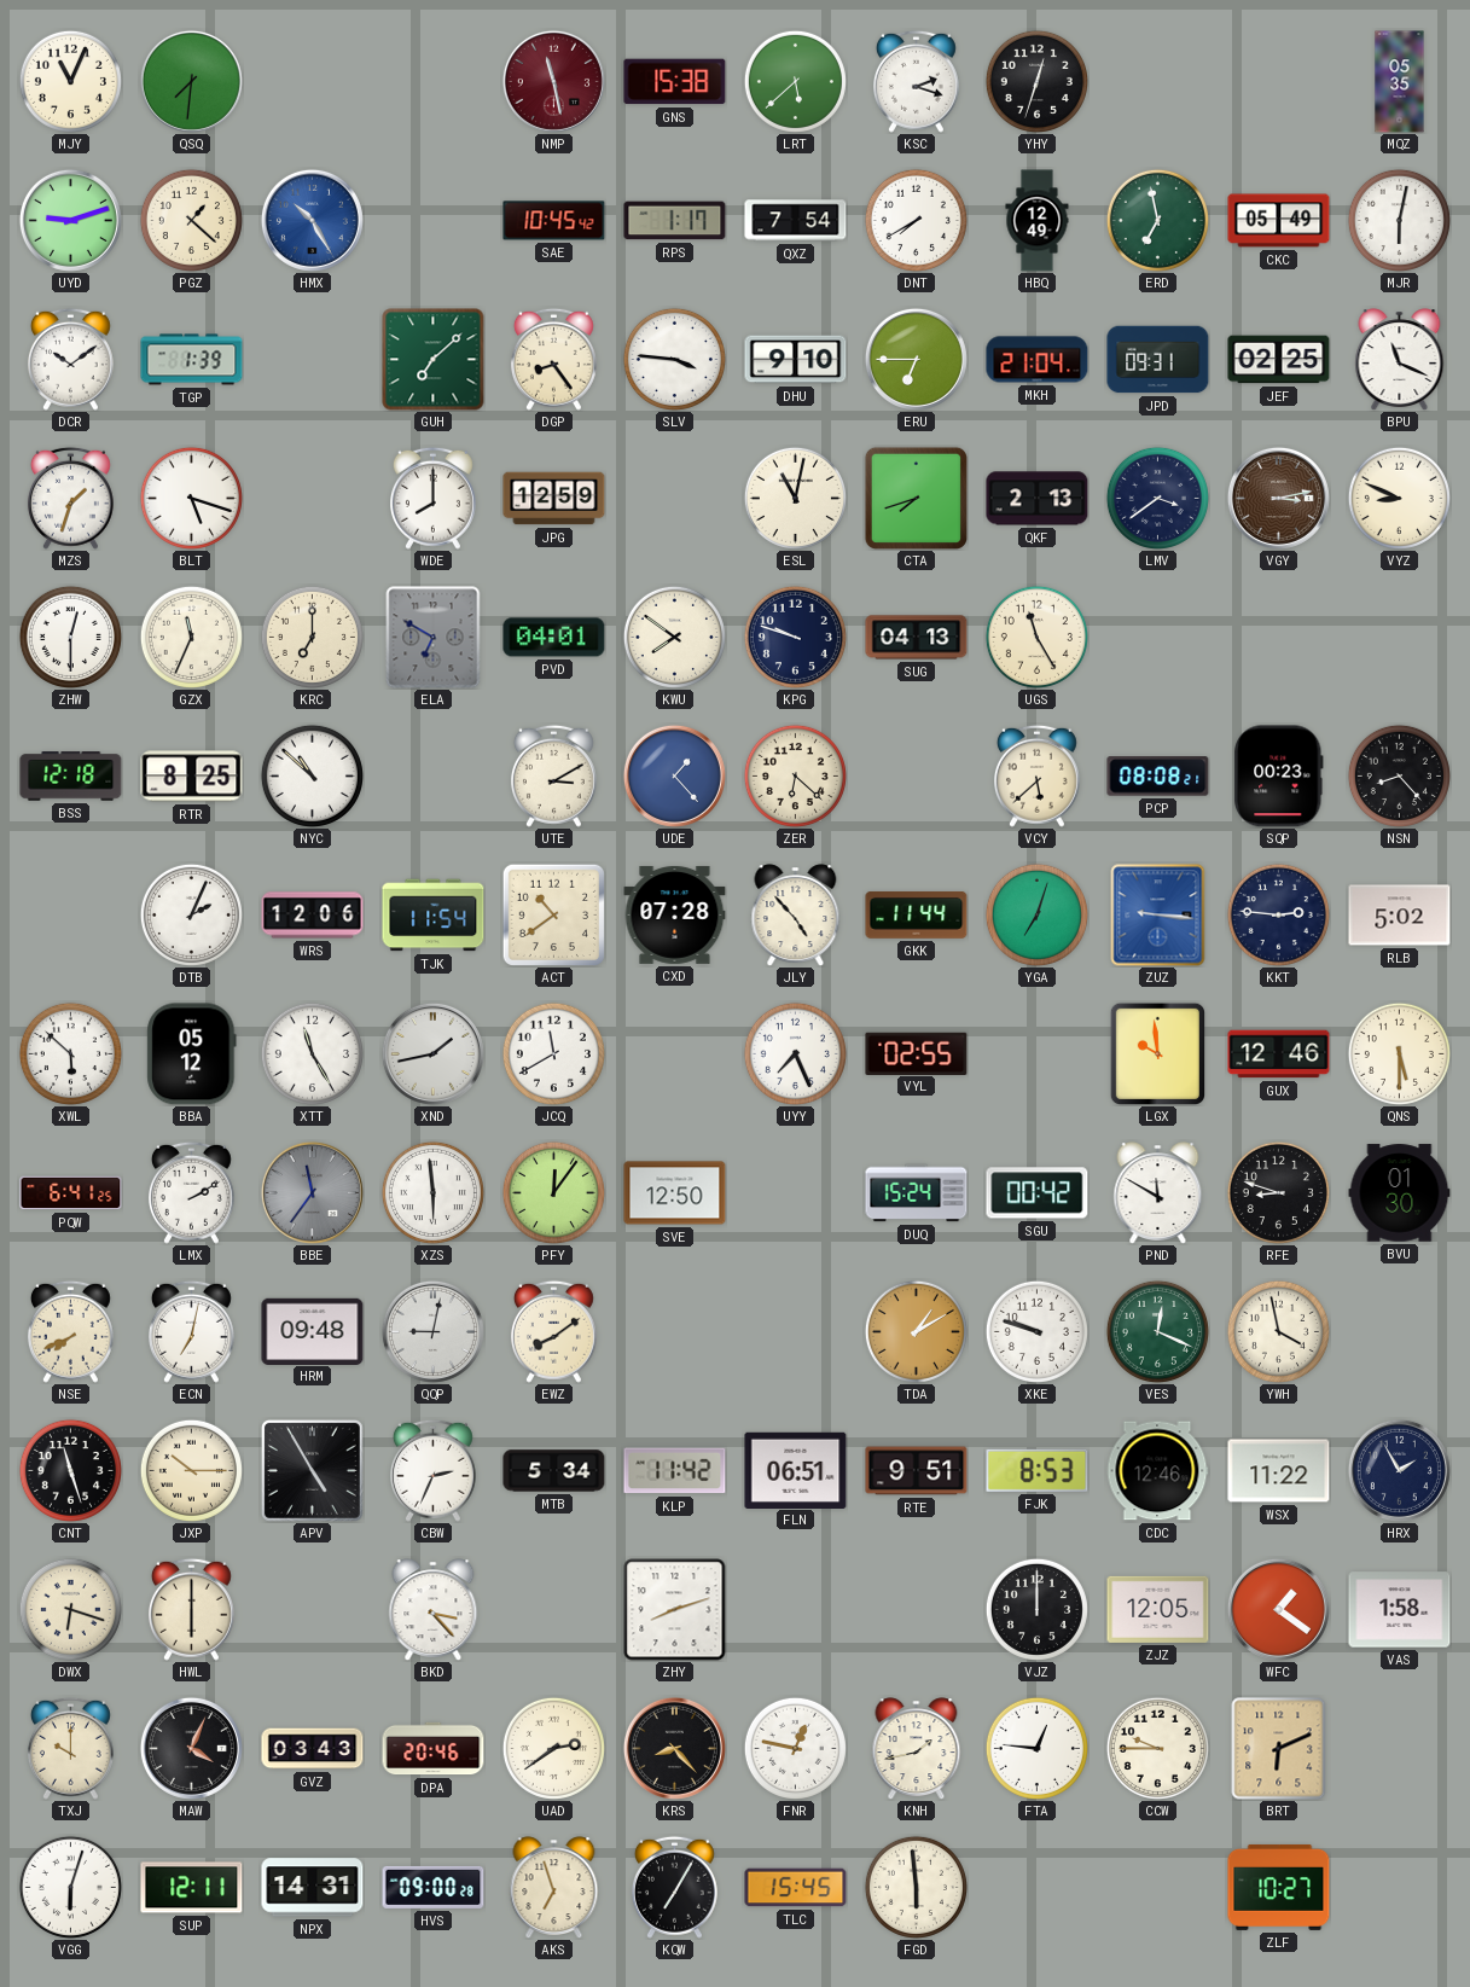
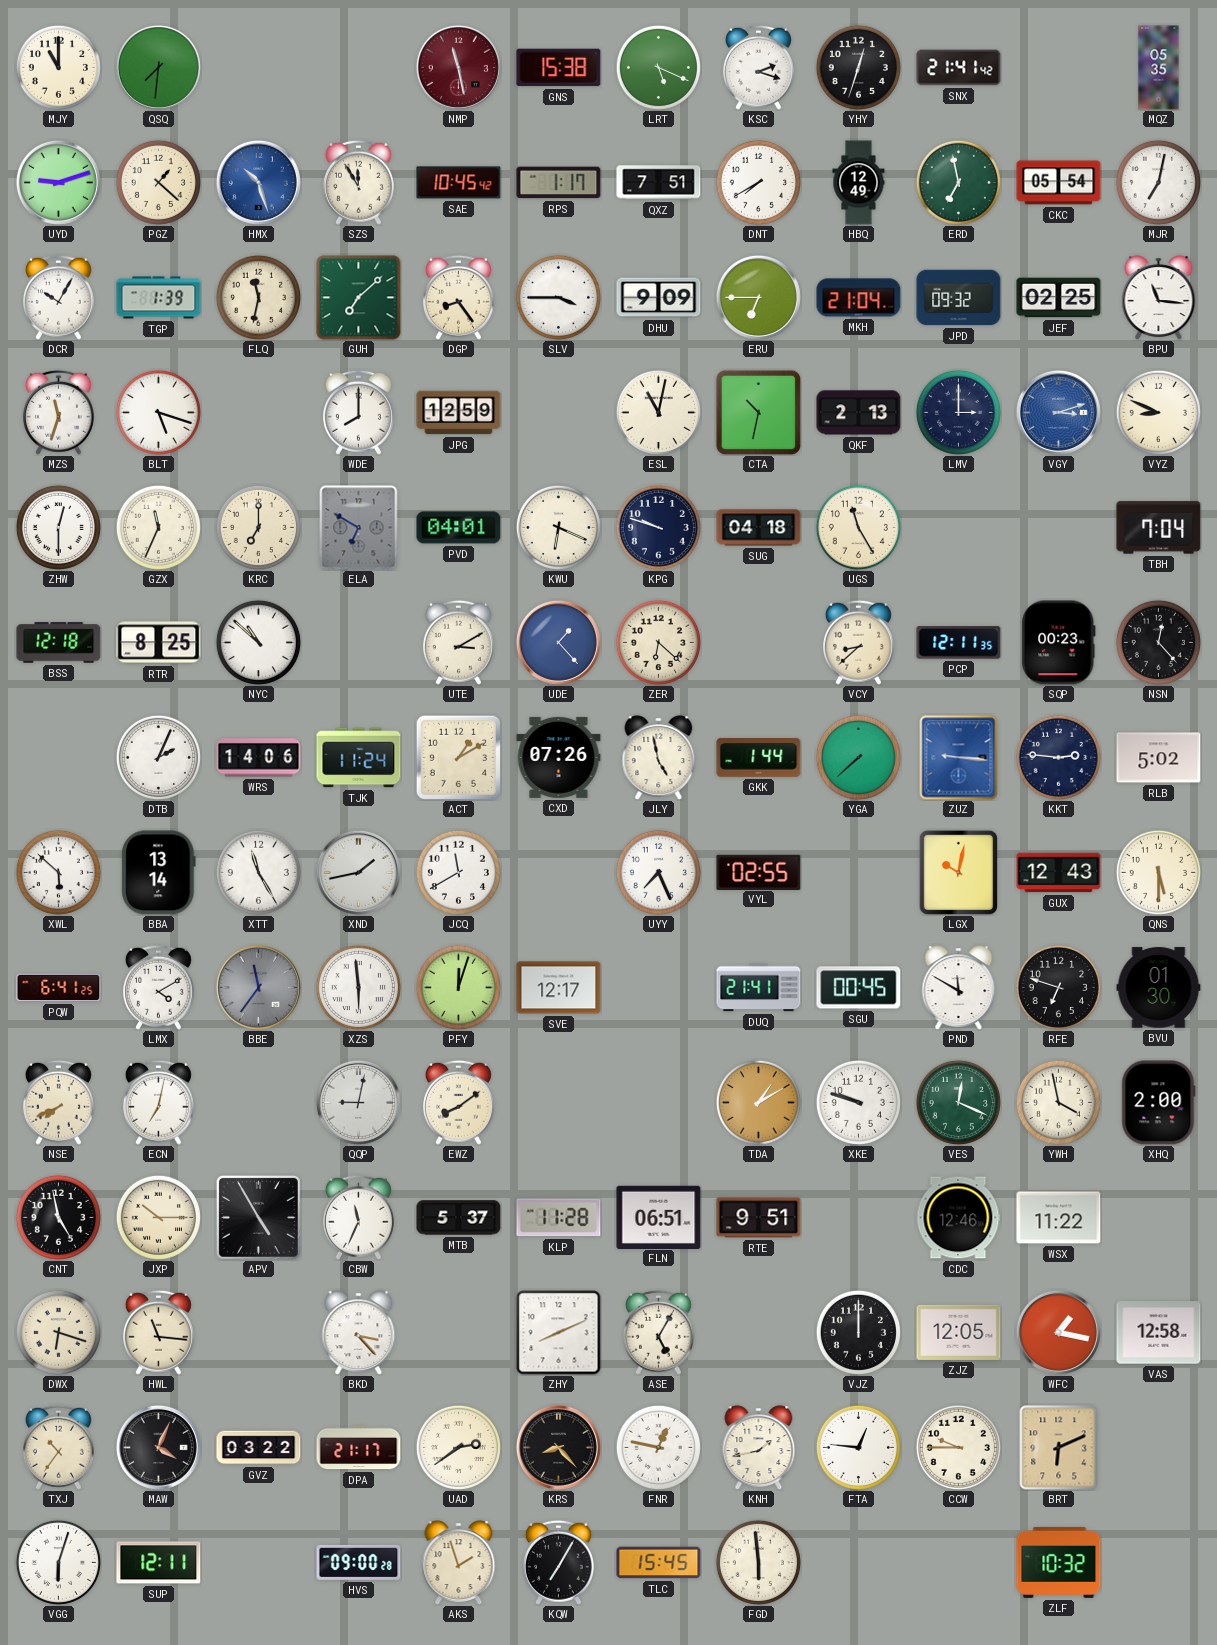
MJY: 11:04 -> 11:00
LRT: 5:38 -> 5:19
SNX: none -> 21:41
HMX: 10:25 -> 10:27
SZS: none -> 11:55
QXZ: 7:54 -> 7:51
CKC: 05:49 -> 05:54
MJR: 6:02 -> 7:02
DCR: 10:09 -> 10:05
FLQ: none -> 11:32
SLV: 3:46 -> 3:45
DHU: 9:10 -> 9:09
JPD: 09:31 -> 09:32
BPU: 11:19 -> 11:16
MZS: 1:33 -> 11:33
CTA: 7:42 -> 10:32
LMV: 3:39 -> 3:00
VGY: 3:13 -> 3:12
VGY dial: brown -> blue
KWU: 7:51 -> 6:19
SUG: 04:13 -> 04:18
TBH: none -> 7:04
VCY: 5:38 -> 8:38
PCP: 08:08 -> 12:11
NSN: 8:23 -> 12:23
WRS: 12:06 -> 14:06
TJK: 11:54 -> 11:24
ACT: 10:39 -> 1:10
CXD: 07:28 -> 07:26
JLY: 4:53 -> 4:58
GKK: 11:44 -> 1:44
YGA: 7:03 -> 7:38
BBA: 05:12 -> 13:14
LGX: 9:59 -> 10:02
GUX: 12:46 -> 12:43
LMX: 2:10 -> 4:10
PFY: 12:06 -> 12:03
SVE: 12:50 -> 12:17
DUQ: 15:24 -> 21:41
SGU: 00:42 -> 00:45
RFE: 8:48 -> 6:48
HRM: 09:48 -> none
XHQ: none -> 2:00
CNT: 11:27 -> 4:58
CBW: 2:34 -> 11:34
MTB: 5:34 -> 5:37
KLP: 11:42 -> 11:28
FJK: 8:53 -> none
HRX: 1:55 -> none
HWL: 6:00 -> 11:16
ZHY: 8:12 -> 8:11
ASE: none -> 5:05
WFC: 1:21 -> 1:17
VAS: 1:58 -> 12:58
TXJ: 10:00 -> 10:36
GVZ: 03:43 -> 03:22
DPA: 20:46 -> 21:17
NPX: 14:31 -> none
AKS: 6:57 -> 1:57
ZLF: 10:27 -> 10:32
